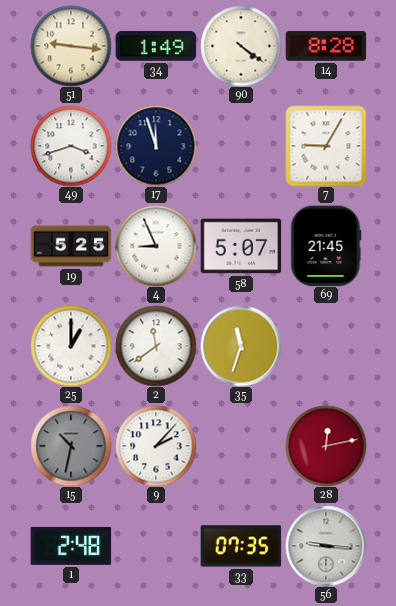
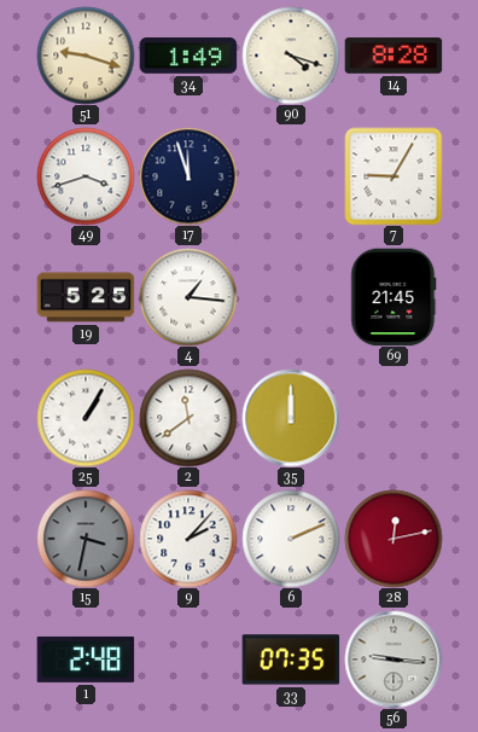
51: 9:16 -> 9:18
90: 4:21 -> 4:18
4: 8:56 -> 1:16
58: 5:07 -> none
25: 1:00 -> 1:05
35: 11:33 -> 12:00
15: 10:32 -> 3:32
6: none -> 2:11
